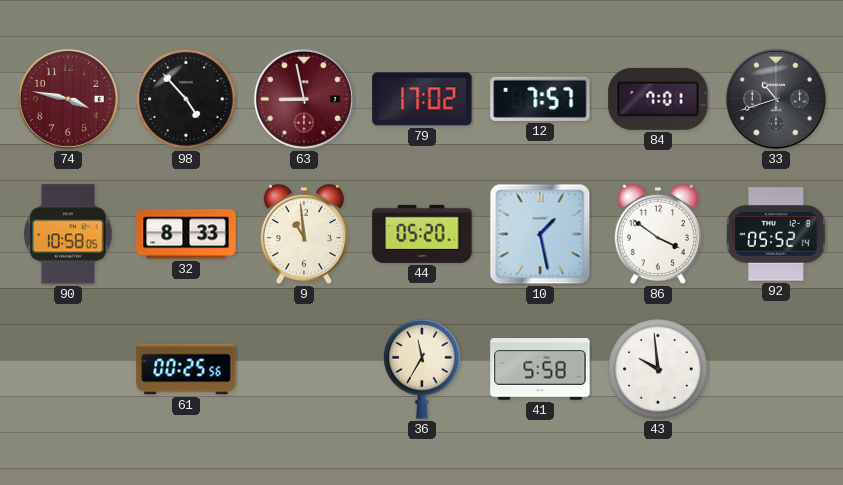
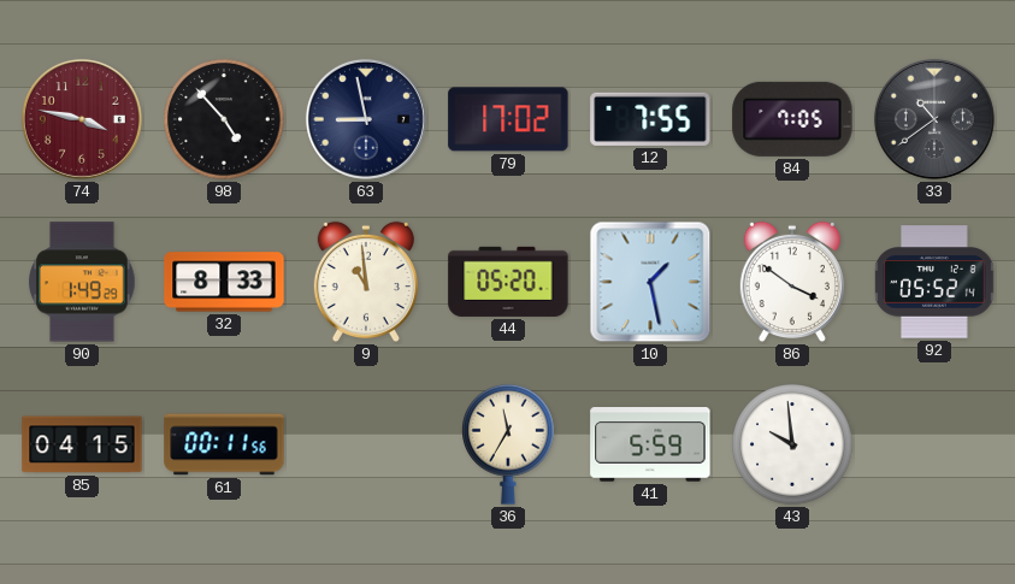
63 dial: burgundy -> navy
12: 7:57 -> 7:55
84: 7:01 -> 7:05
33: 10:42 -> 10:39
90: 10:58 -> 1:49
85: none -> 04:15
61: 00:25 -> 00:11
41: 5:58 -> 5:59
